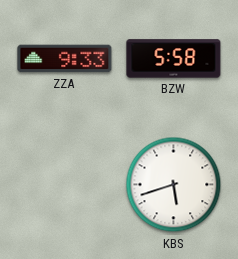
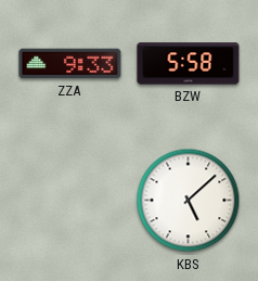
KBS: 5:42 -> 5:08
